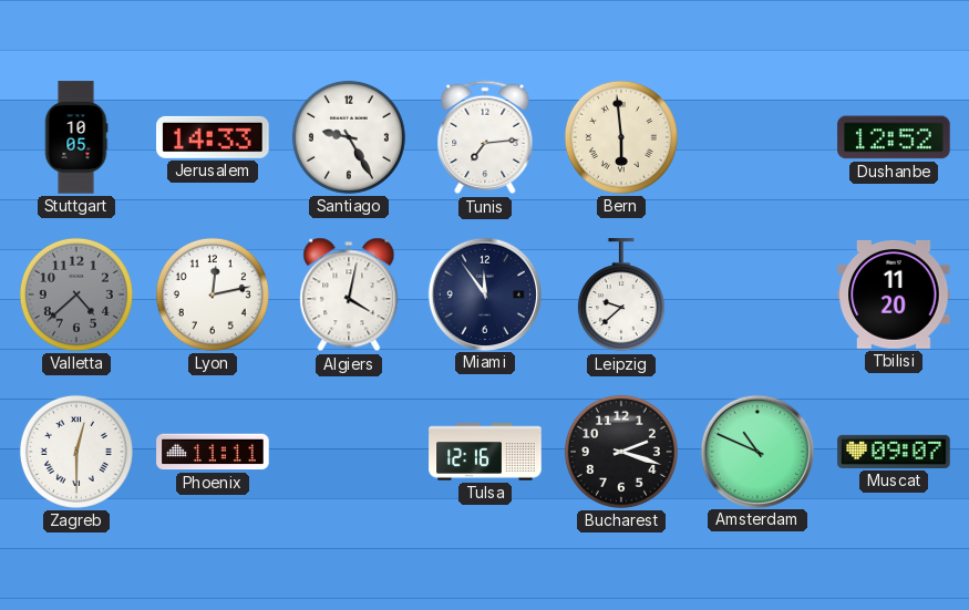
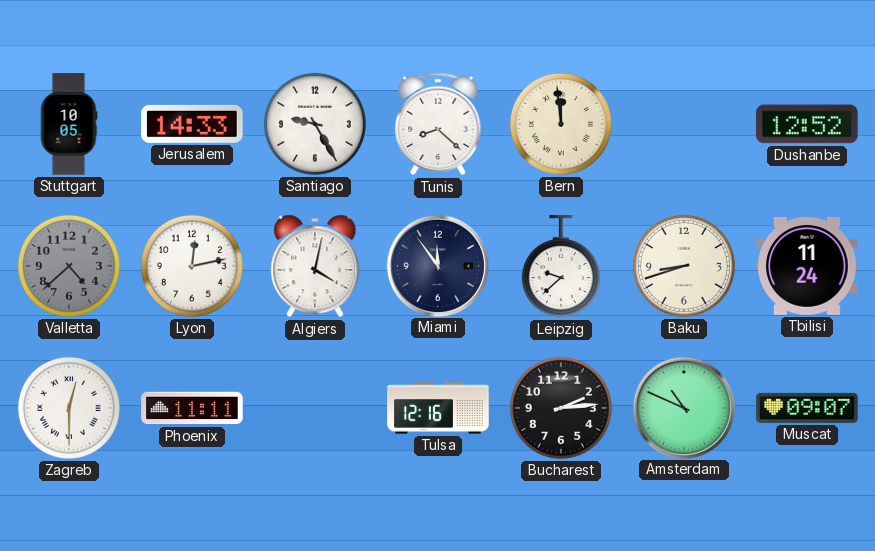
Tunis: 7:14 -> 8:22
Bern: 5:59 -> 11:59
Baku: none -> 8:42
Tbilisi: 11:20 -> 11:24
Bucharest: 2:18 -> 2:14
